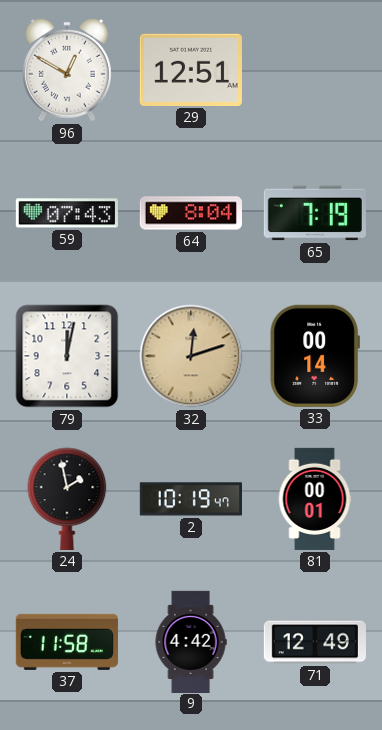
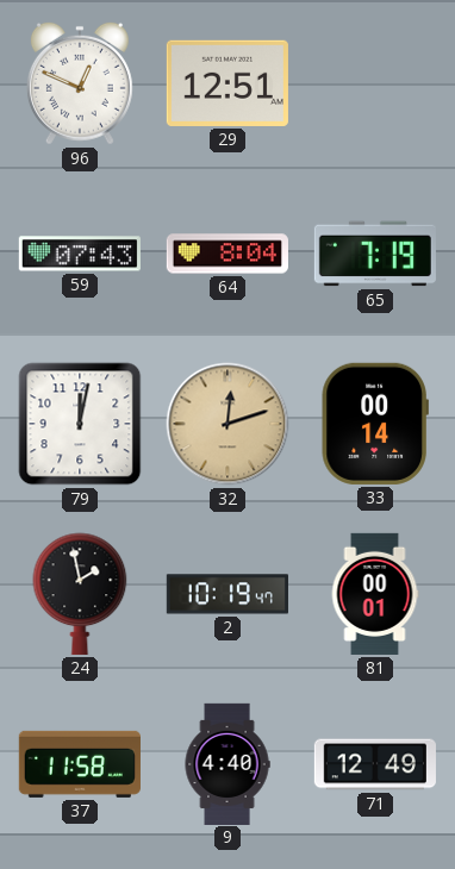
96: 12:50 -> 12:49
9: 4:42 -> 4:40
